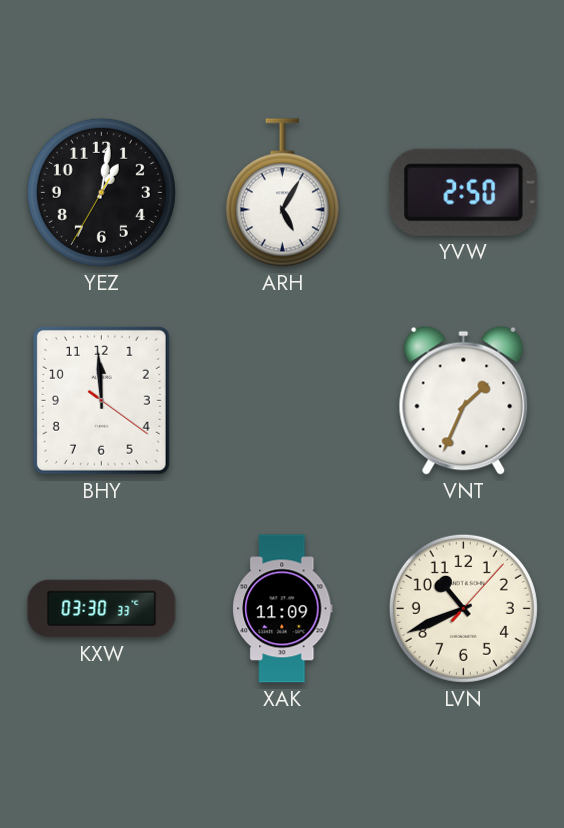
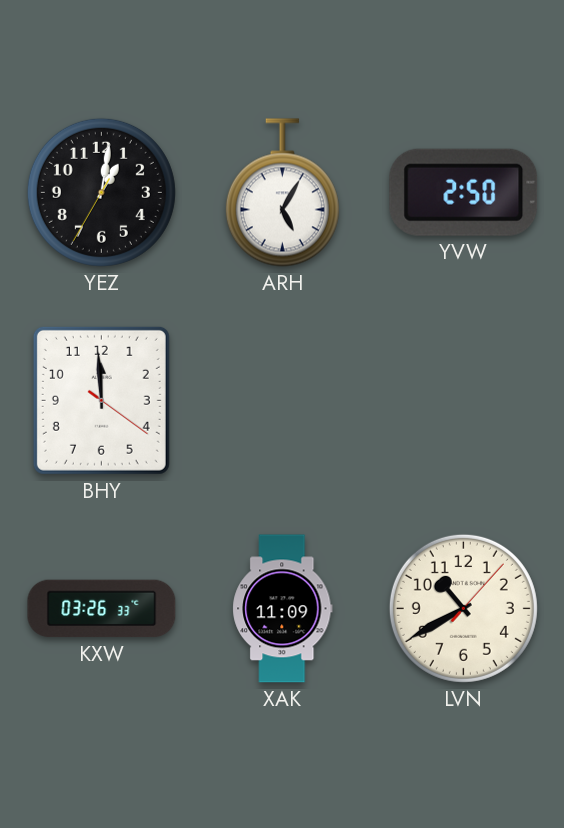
VNT: 1:34 -> none
KXW: 03:30 -> 03:26
LVN: 10:41 -> 10:40
